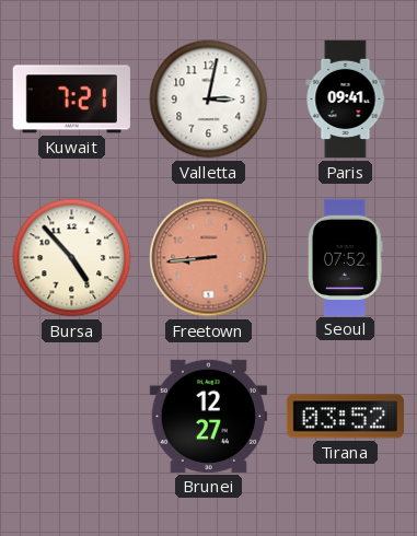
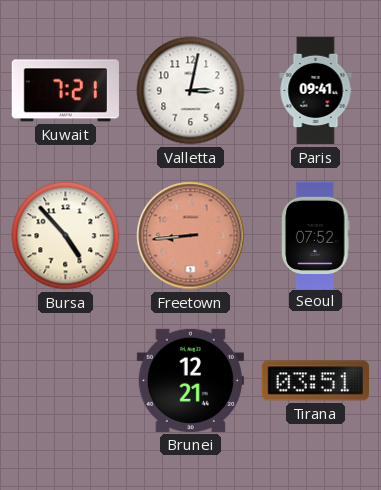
Brunei: 12:27 -> 12:21
Tirana: 03:52 -> 03:51
